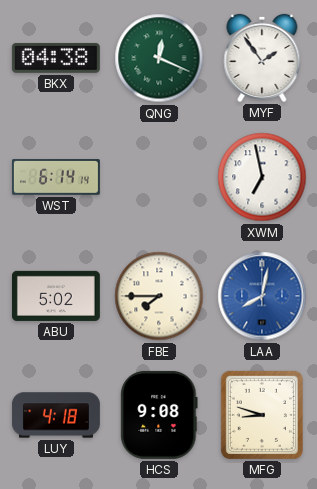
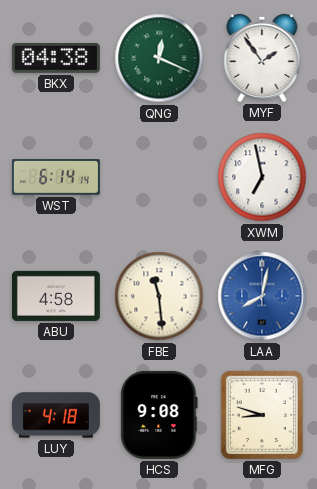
ABU: 5:02 -> 4:58
FBE: 7:45 -> 11:29
